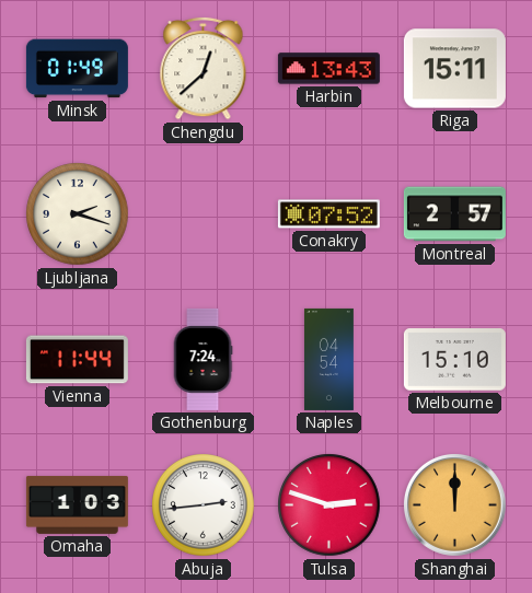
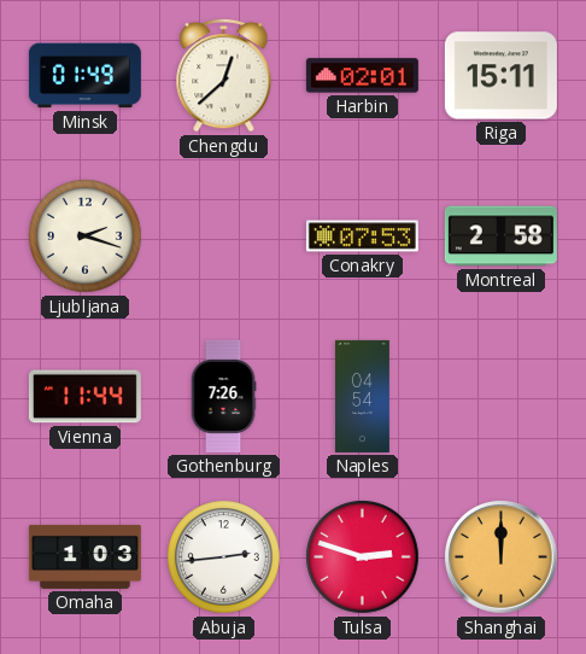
Harbin: 13:43 -> 02:01
Conakry: 07:52 -> 07:53
Montreal: 2:57 -> 2:58
Gothenburg: 7:24 -> 7:26
Melbourne: 15:10 -> none
